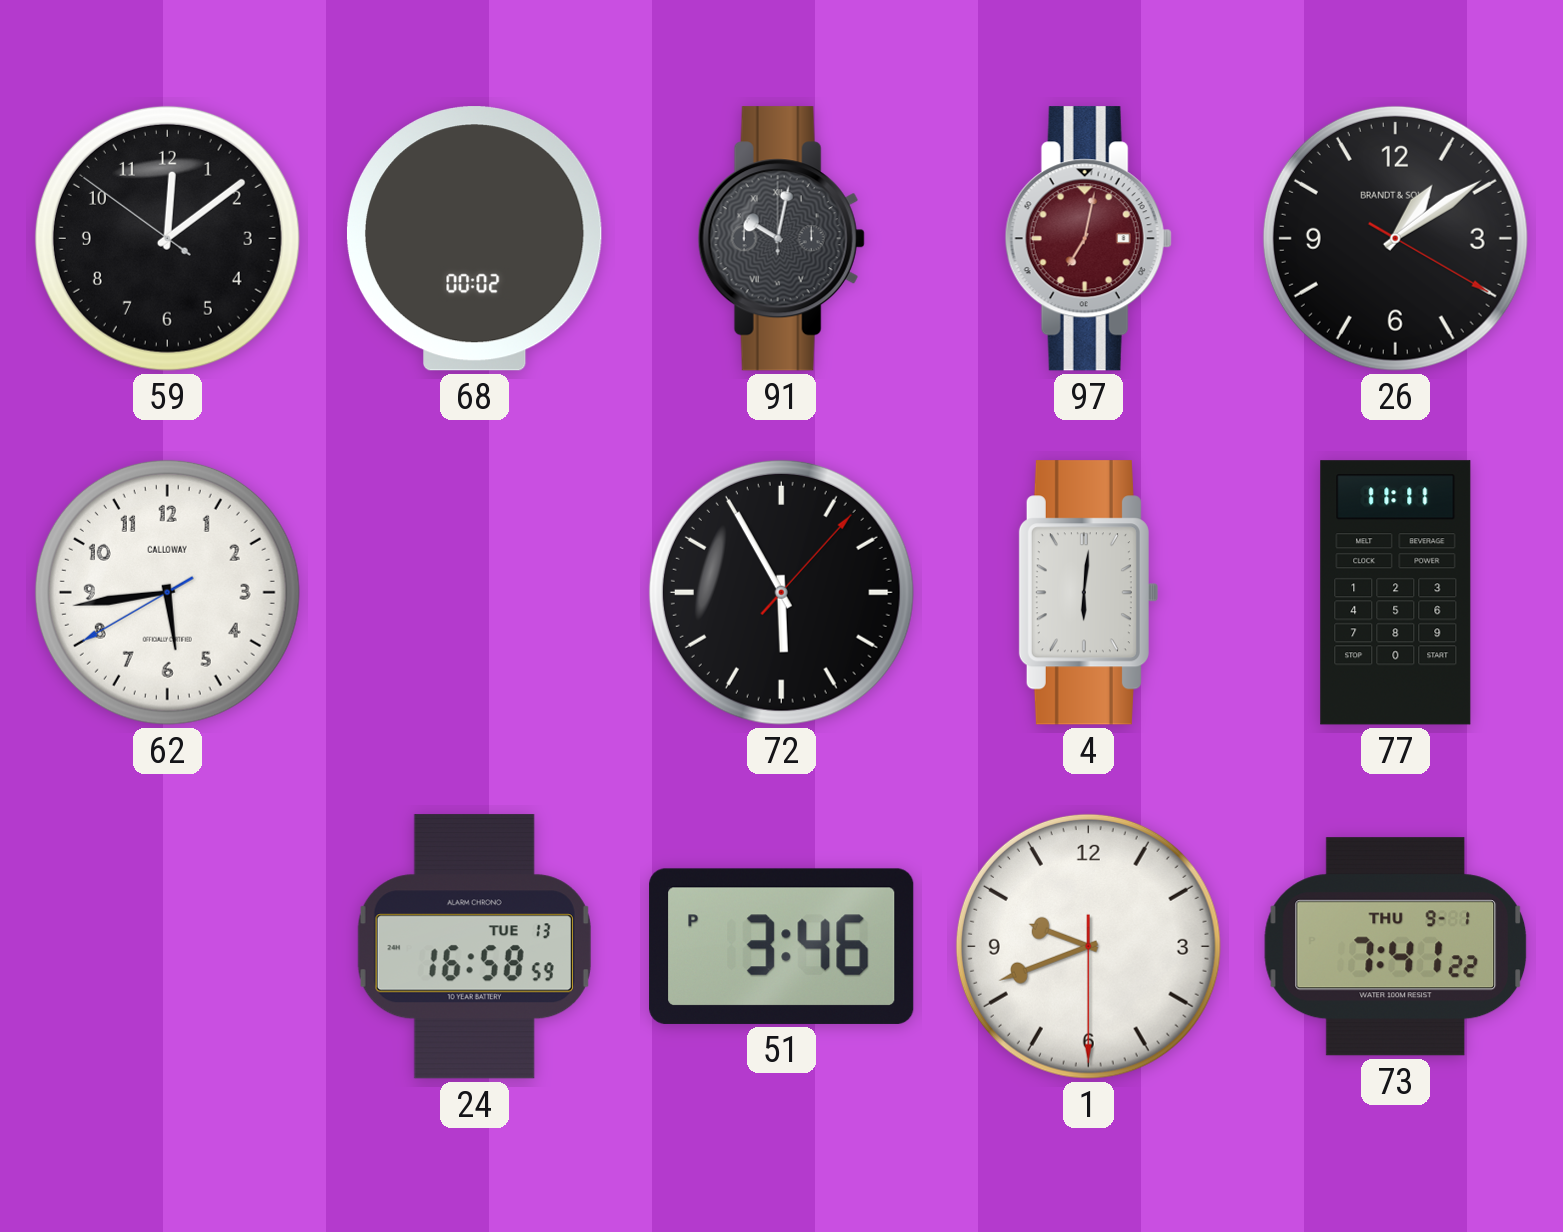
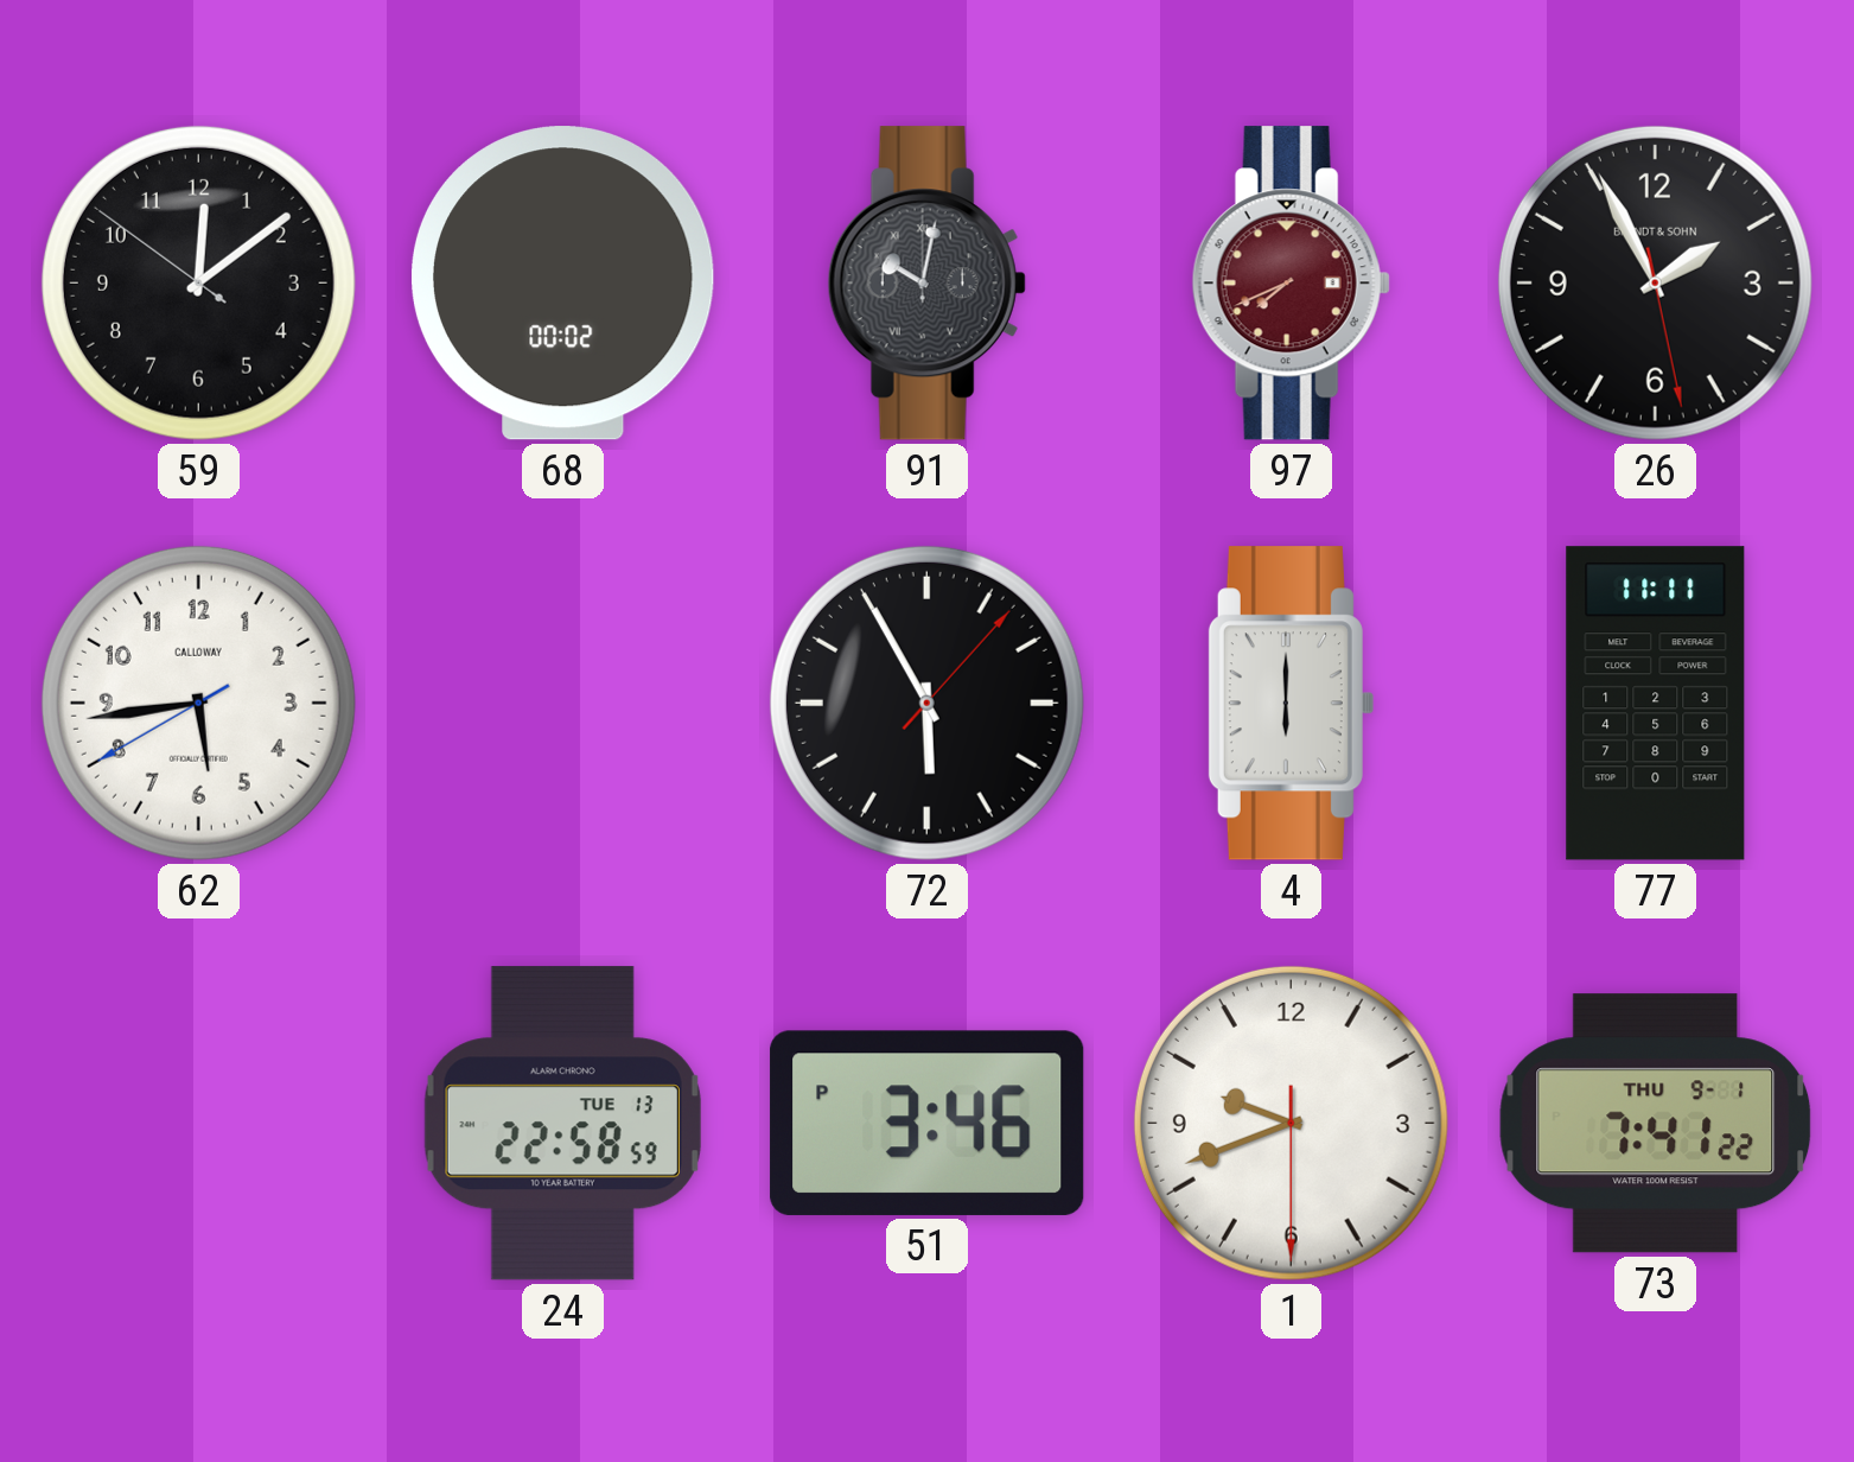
97: 7:02 -> 7:41
26: 1:09 -> 1:55
4: 6:01 -> 6:00
24: 16:58 -> 22:58
